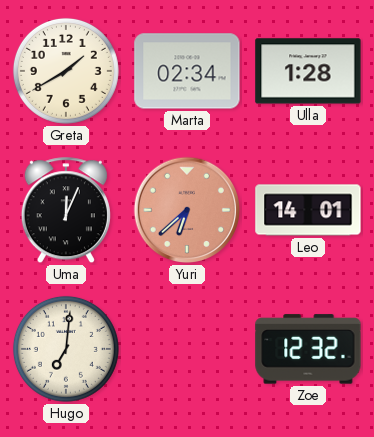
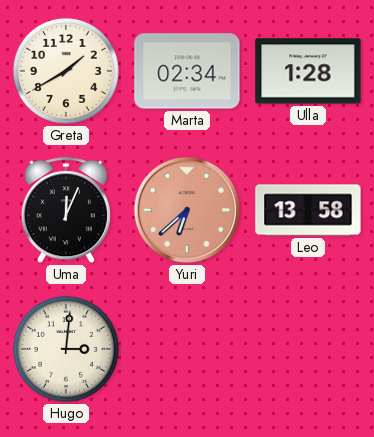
Leo: 14:01 -> 13:58
Hugo: 7:01 -> 3:01
Zoe: 12:32 -> none
